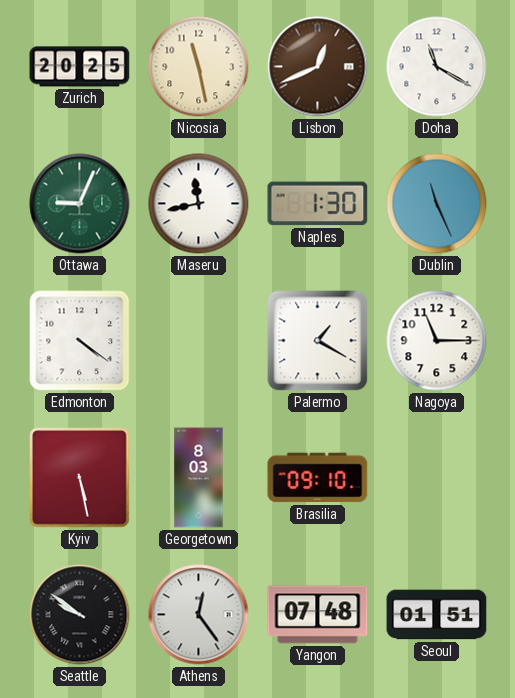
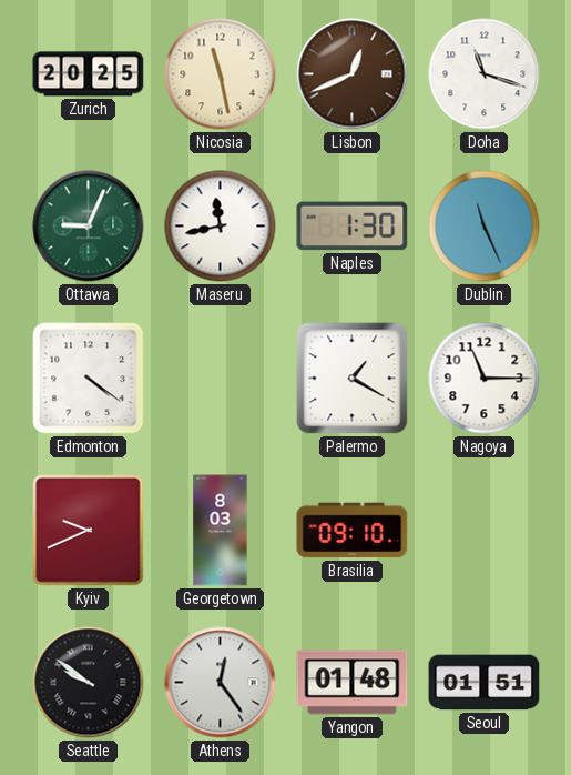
Doha: 11:20 -> 11:18
Kyiv: 5:28 -> 9:41
Yangon: 07:48 -> 01:48
